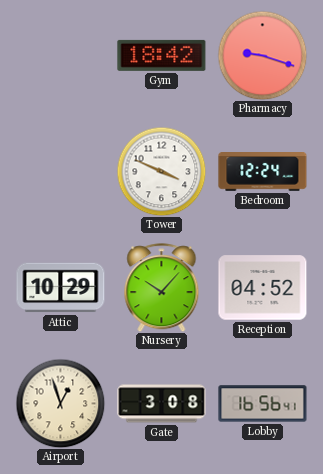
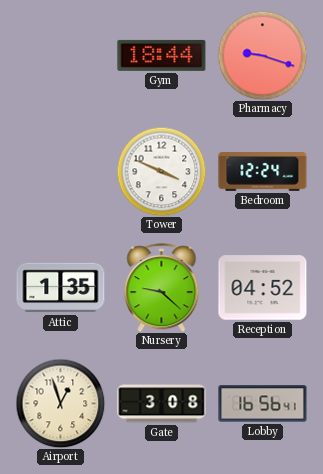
Gym: 18:42 -> 18:44
Attic: 10:29 -> 1:35
Nursery: 10:07 -> 9:22
